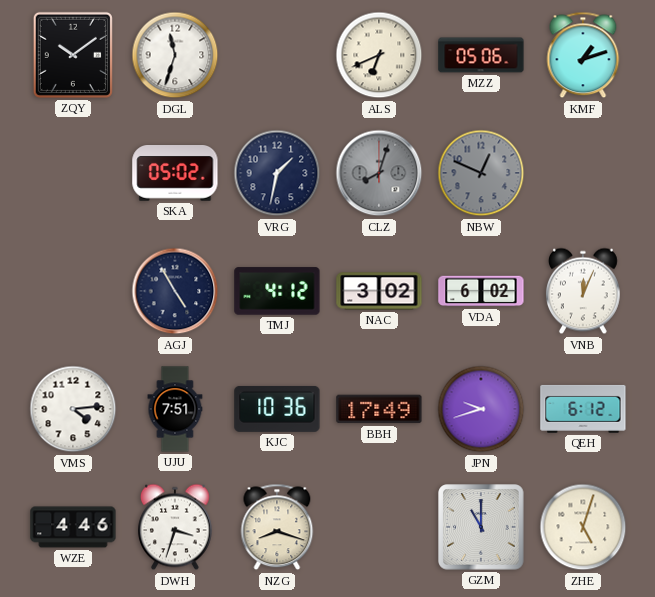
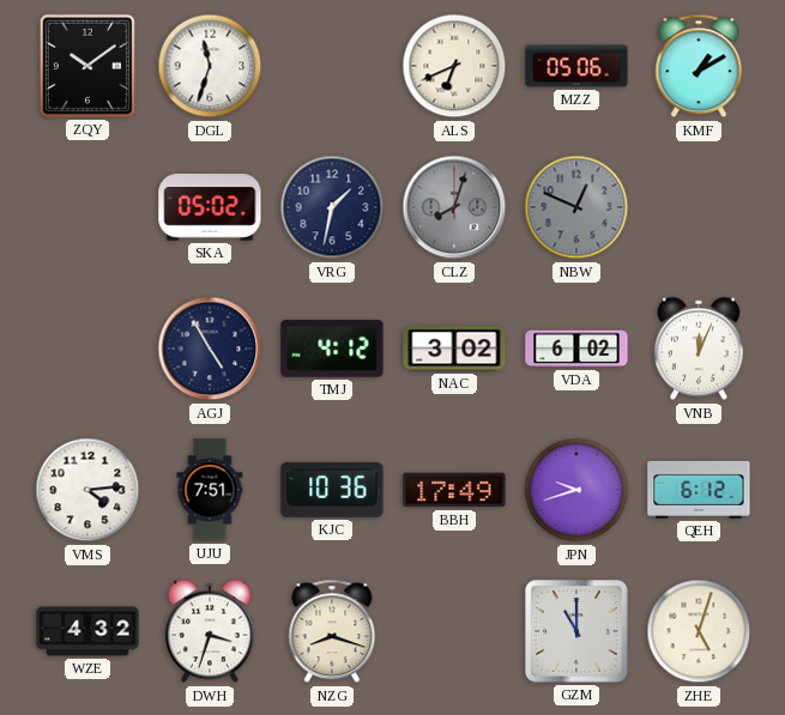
KMF: 1:12 -> 1:10
WZE: 4:46 -> 4:32
